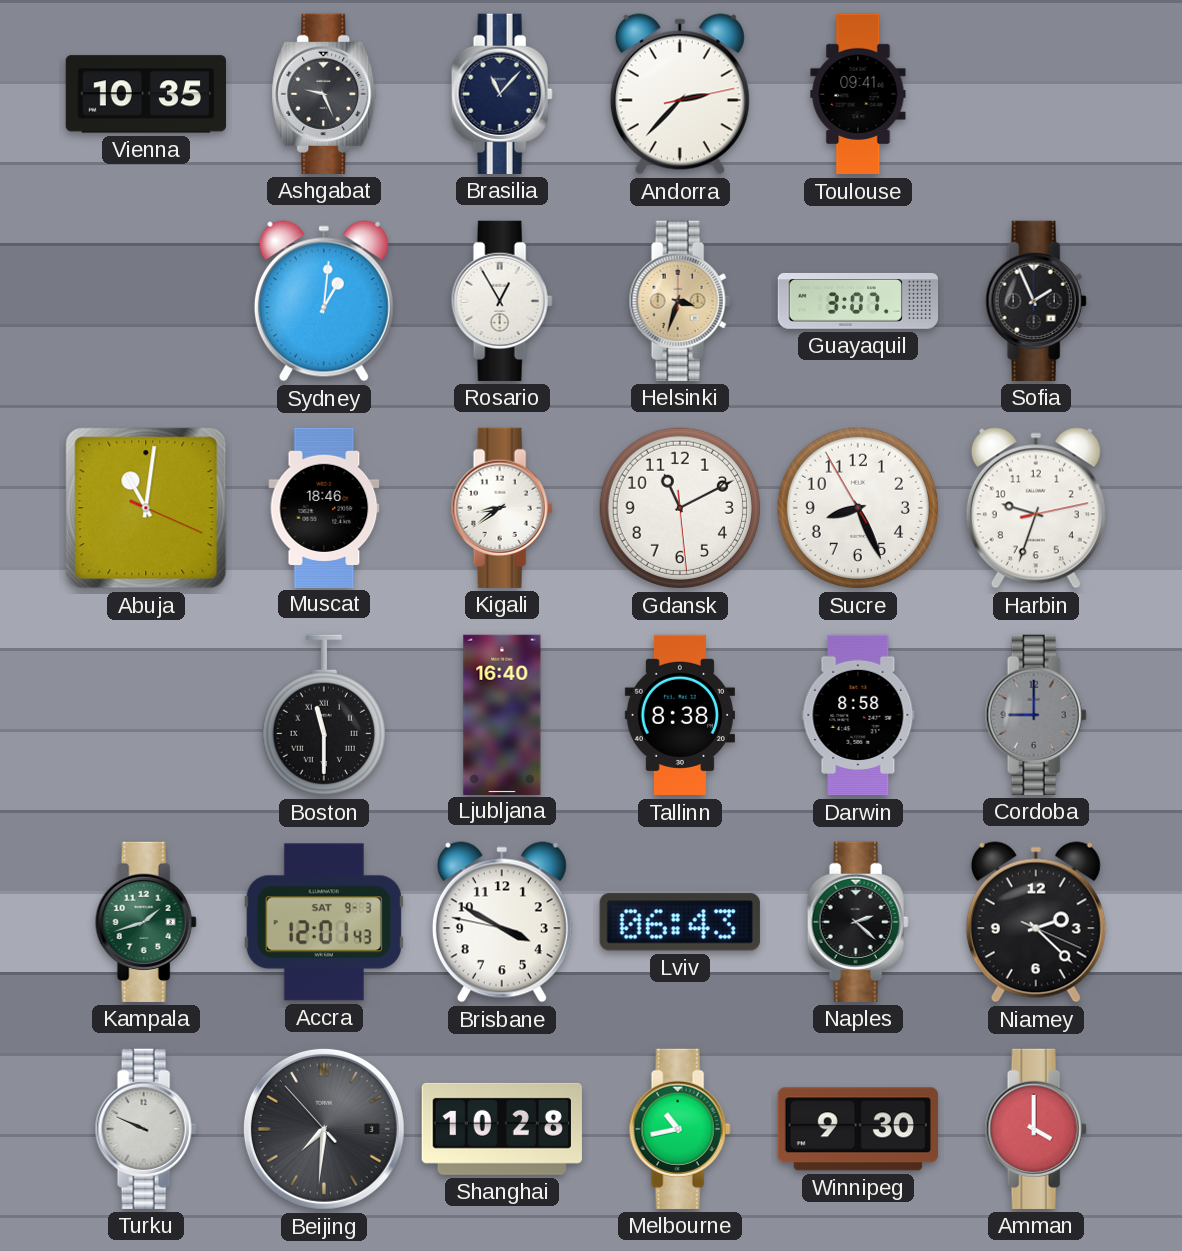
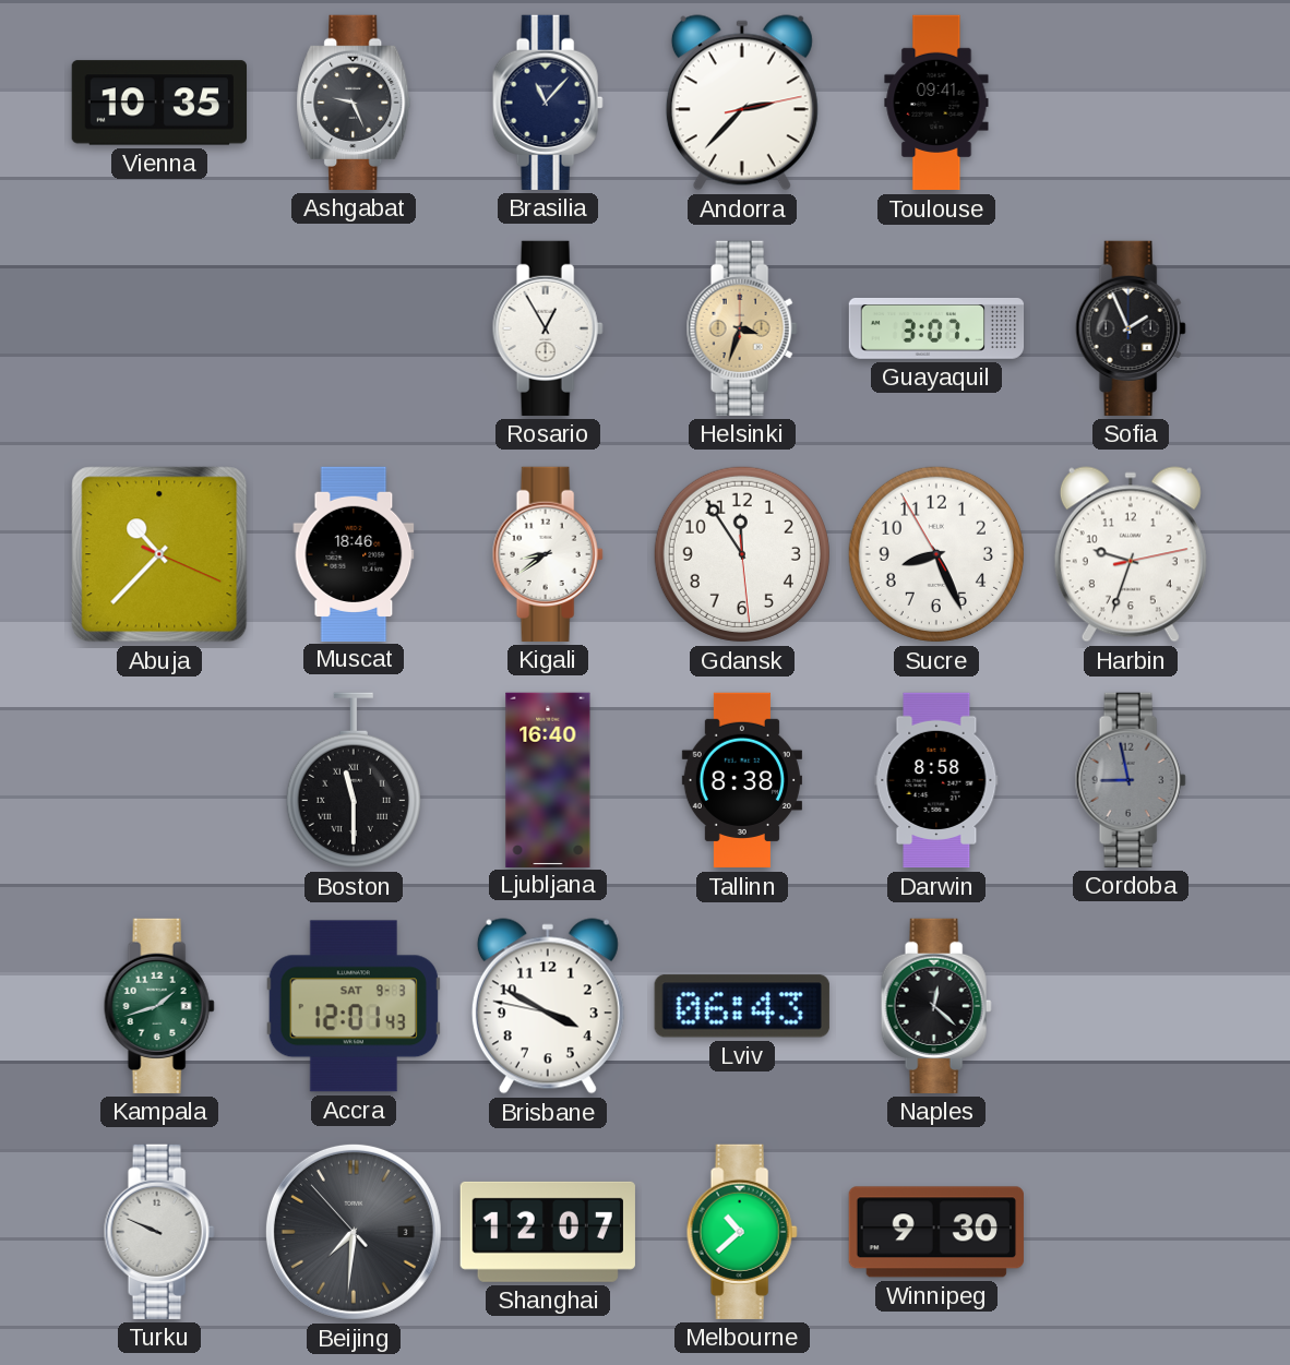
Sydney: 1:01 -> none
Abuja: 11:01 -> 10:37
Gdansk: 11:10 -> 11:54
Cordoba: 9:00 -> 8:58
Naples: 2:22 -> 12:22
Niamey: 2:22 -> none
Shanghai: 10:28 -> 12:07
Melbourne: 10:43 -> 10:38
Amman: 4:00 -> none
